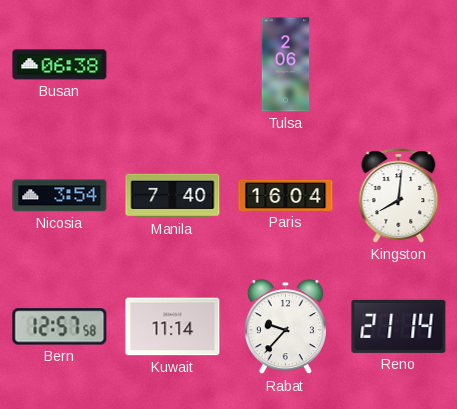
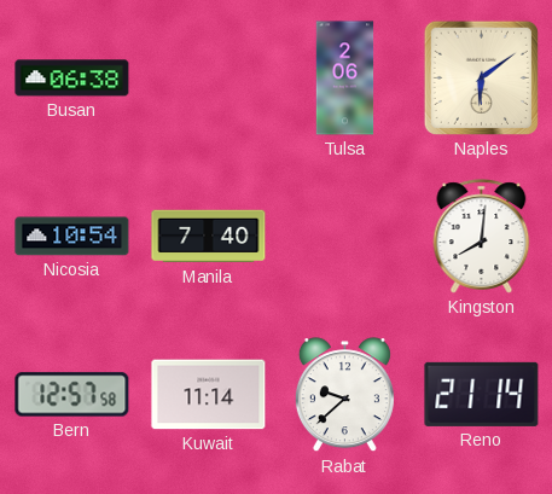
Naples: none -> 6:09
Nicosia: 3:54 -> 10:54
Paris: 16:04 -> none
Rabat: 9:37 -> 9:38
